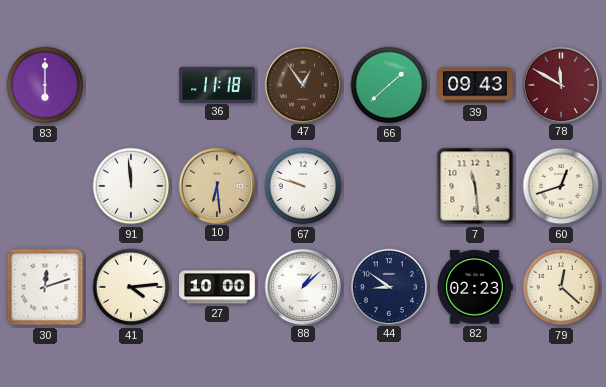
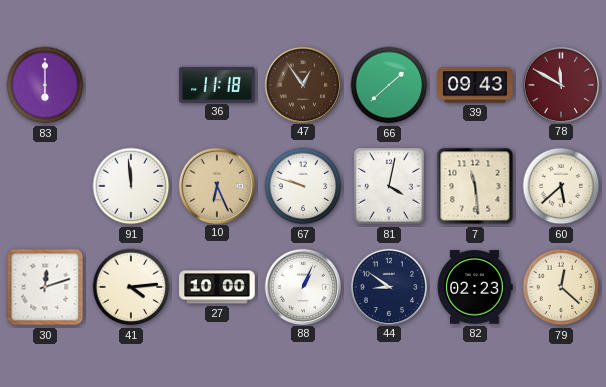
10: 6:29 -> 6:26
81: none -> 4:02
60: 12:42 -> 5:38
88: 1:08 -> 1:04
